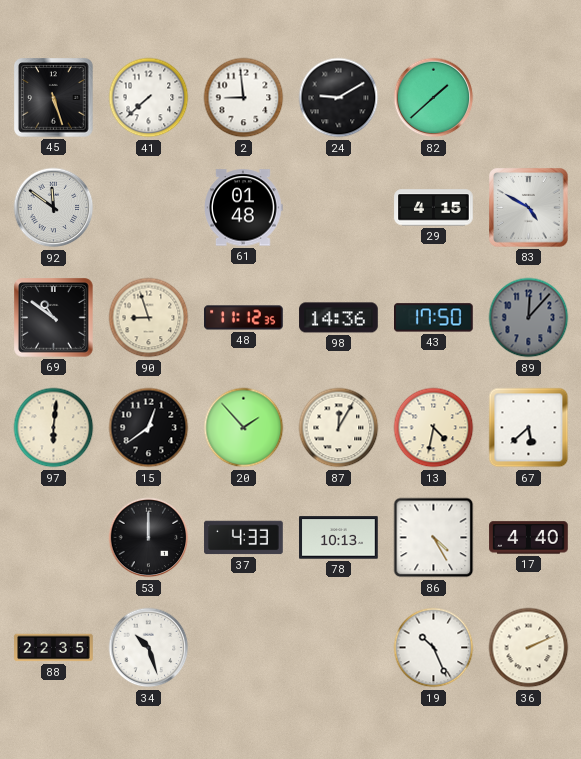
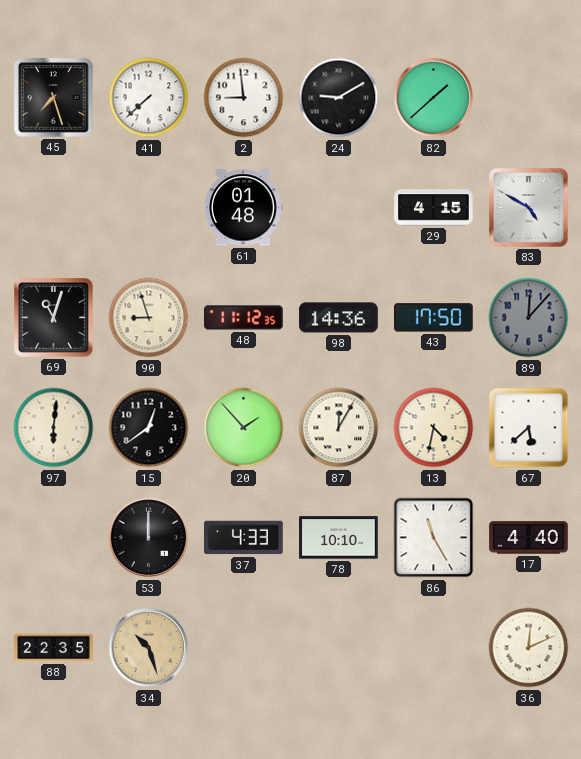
45: 5:27 -> 7:27
92: 11:51 -> none
69: 10:51 -> 11:03
78: 10:13 -> 10:10
86: 4:25 -> 11:25
34 dial: white -> champagne
19: 10:26 -> none
36: 2:11 -> 12:11
